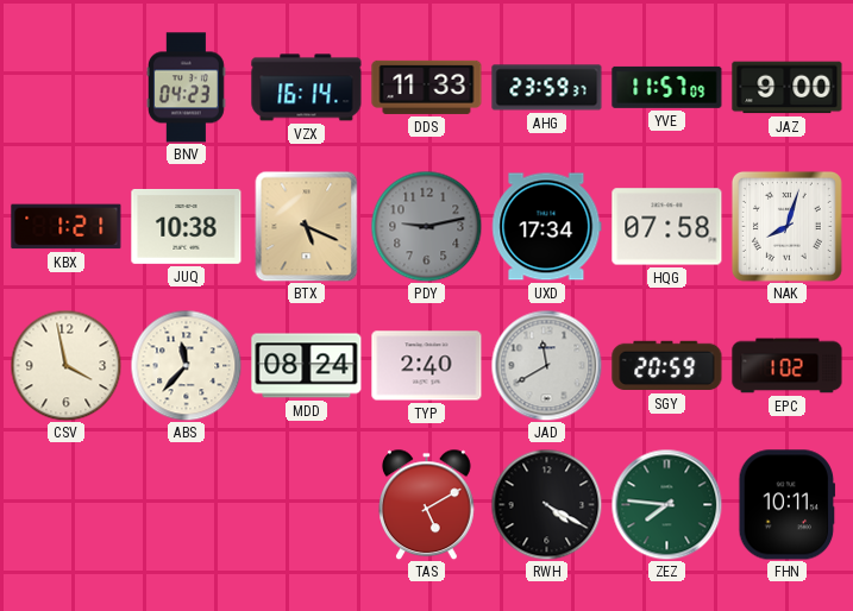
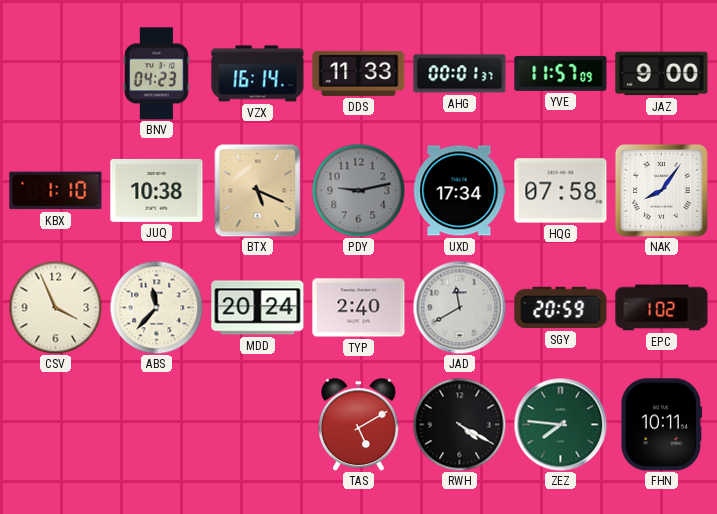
AHG: 23:59 -> 00:01
KBX: 1:21 -> 1:10
NAK: 8:03 -> 8:06
CSV: 3:58 -> 3:56
MDD: 08:24 -> 20:24
